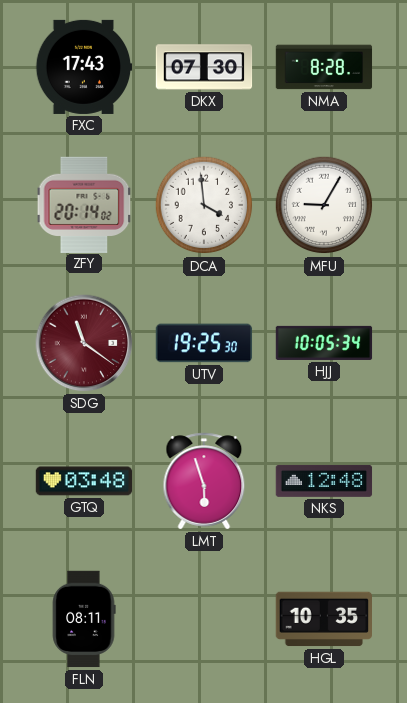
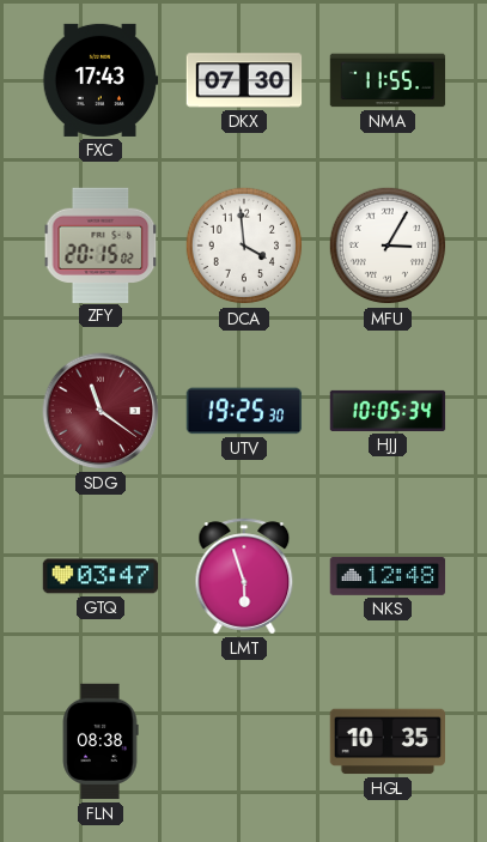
NMA: 8:28 -> 11:55
ZFY: 20:14 -> 20:15
MFU: 9:05 -> 3:05
GTQ: 03:48 -> 03:47
FLN: 08:11 -> 08:38
